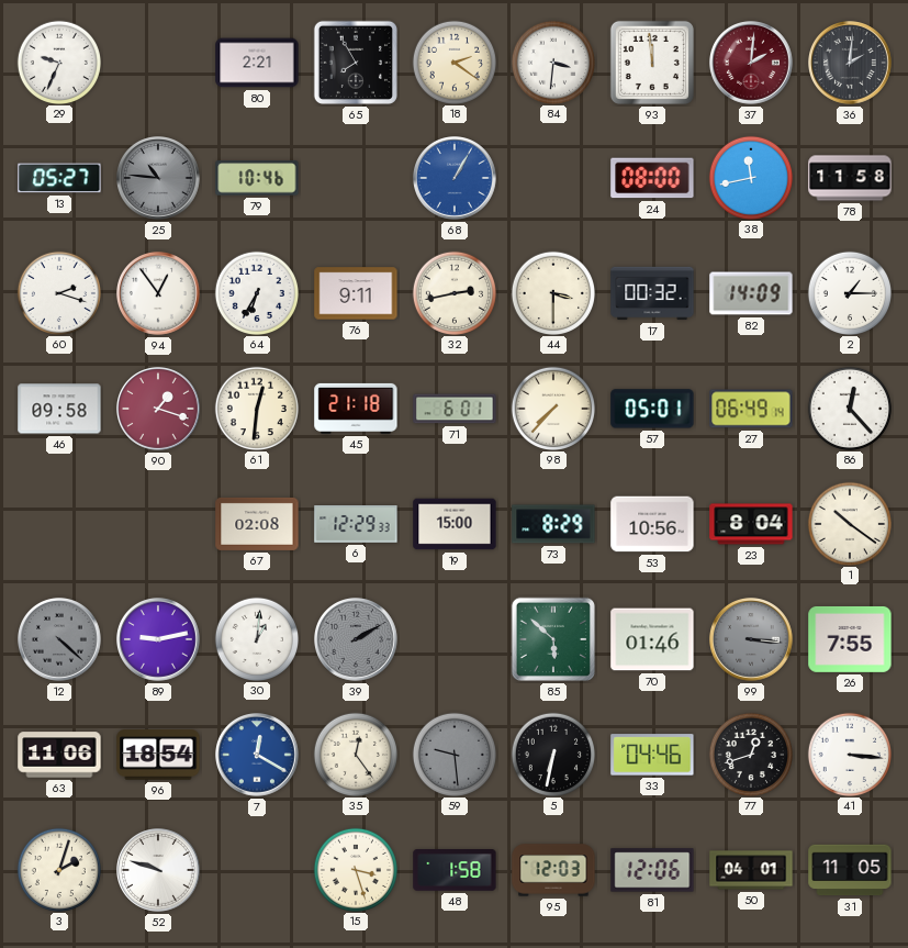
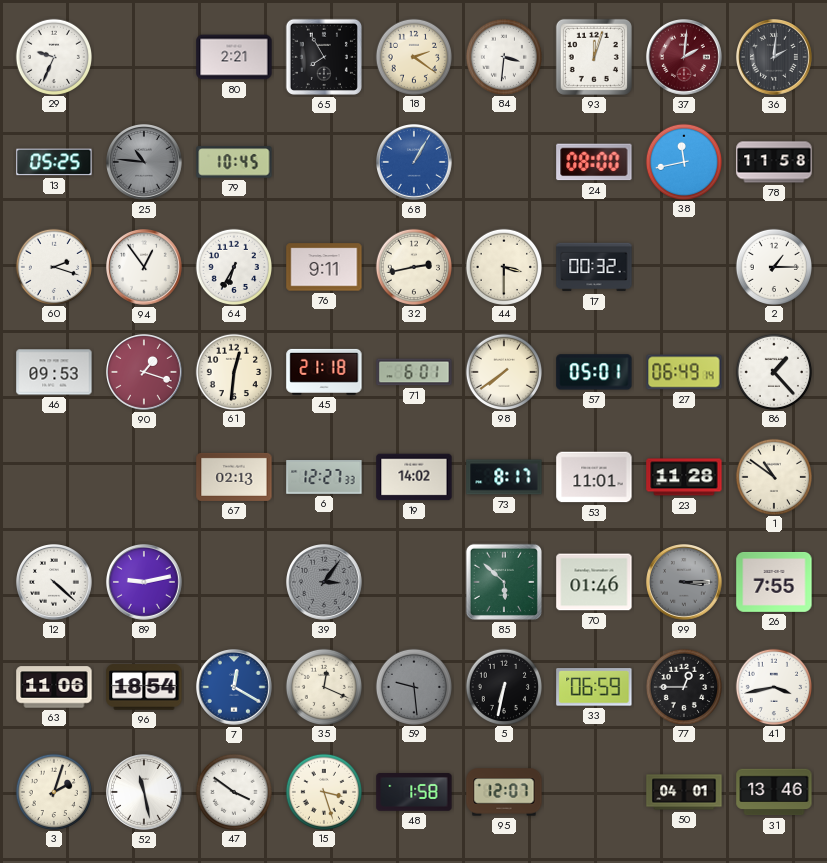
93: 11:59 -> 12:03
13: 05:27 -> 05:25
79: 10:46 -> 10:45
82: 14:09 -> none
46: 09:58 -> 09:53
98: 7:37 -> 7:39
86: 12:23 -> 1:23
67: 02:08 -> 02:13
6: 12:29 -> 12:27
19: 15:00 -> 14:02
73: 8:29 -> 8:17
53: 10:56 -> 11:01
23: 8:04 -> 11:28
1: 10:21 -> 10:51
12 dial: grey -> white
30: 1:01 -> none
39: 2:10 -> 3:06
99: 3:16 -> 3:15
35: 12:24 -> 12:19
33: 04:46 -> 06:59
77: 12:42 -> 12:45
41: 3:16 -> 3:43
52: 9:48 -> 11:28
47: none -> 3:51
95: 12:03 -> 12:07
81: 12:06 -> none
31: 11:05 -> 13:46
